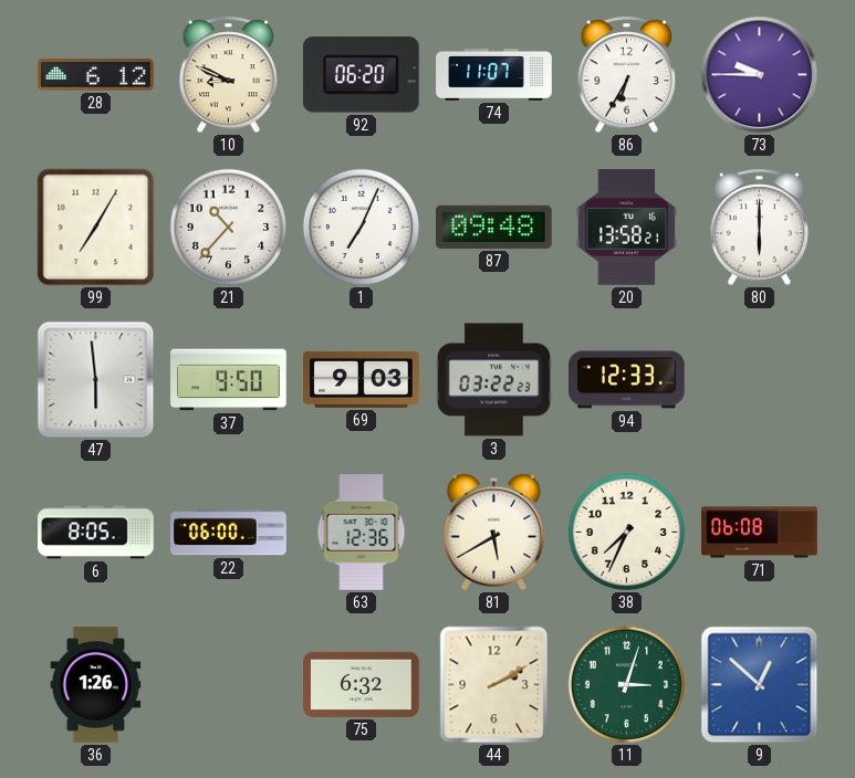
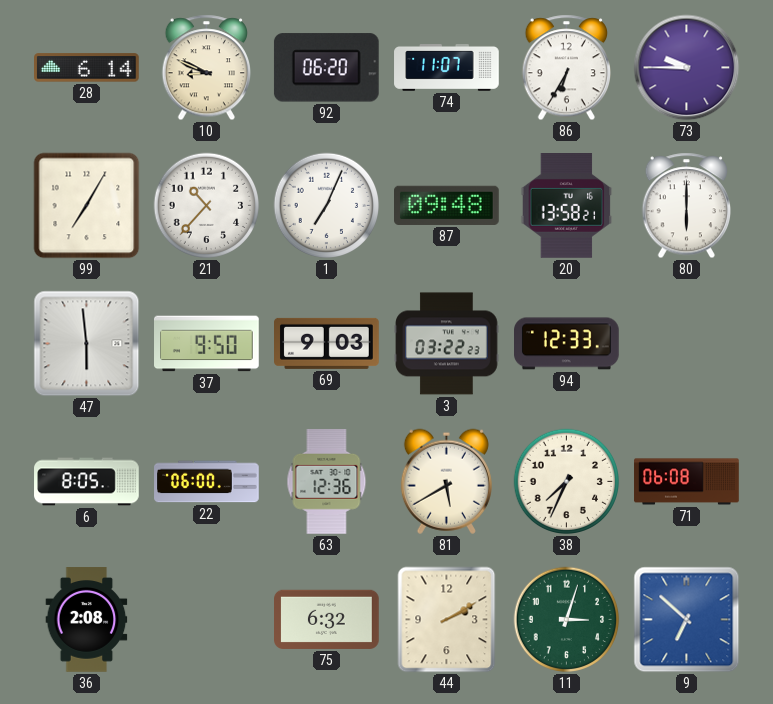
28: 6:12 -> 6:14
36: 1:26 -> 2:08
9: 12:52 -> 6:52
